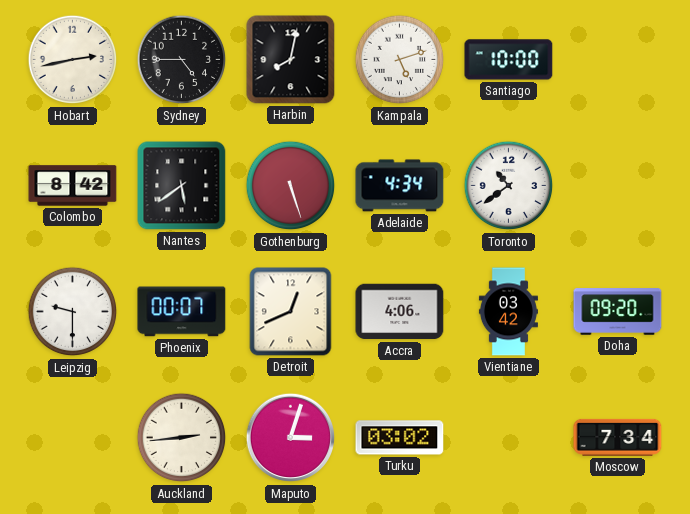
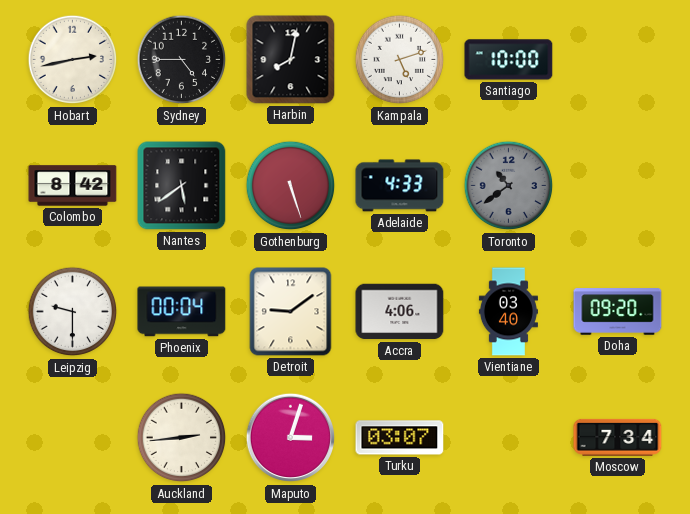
Adelaide: 4:34 -> 4:33
Toronto dial: white -> grey
Phoenix: 00:07 -> 00:04
Detroit: 12:41 -> 9:09
Vientiane: 03:42 -> 03:40
Turku: 03:02 -> 03:07
